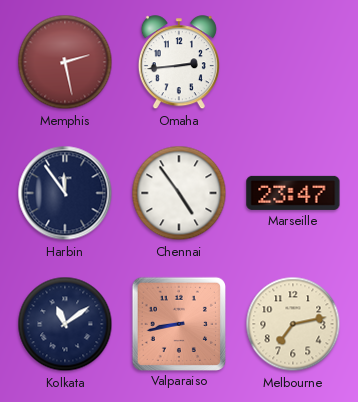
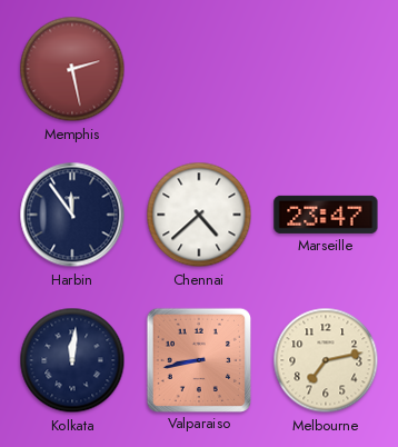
Omaha: 2:44 -> none
Chennai: 4:54 -> 4:38
Kolkata: 11:09 -> 12:01
